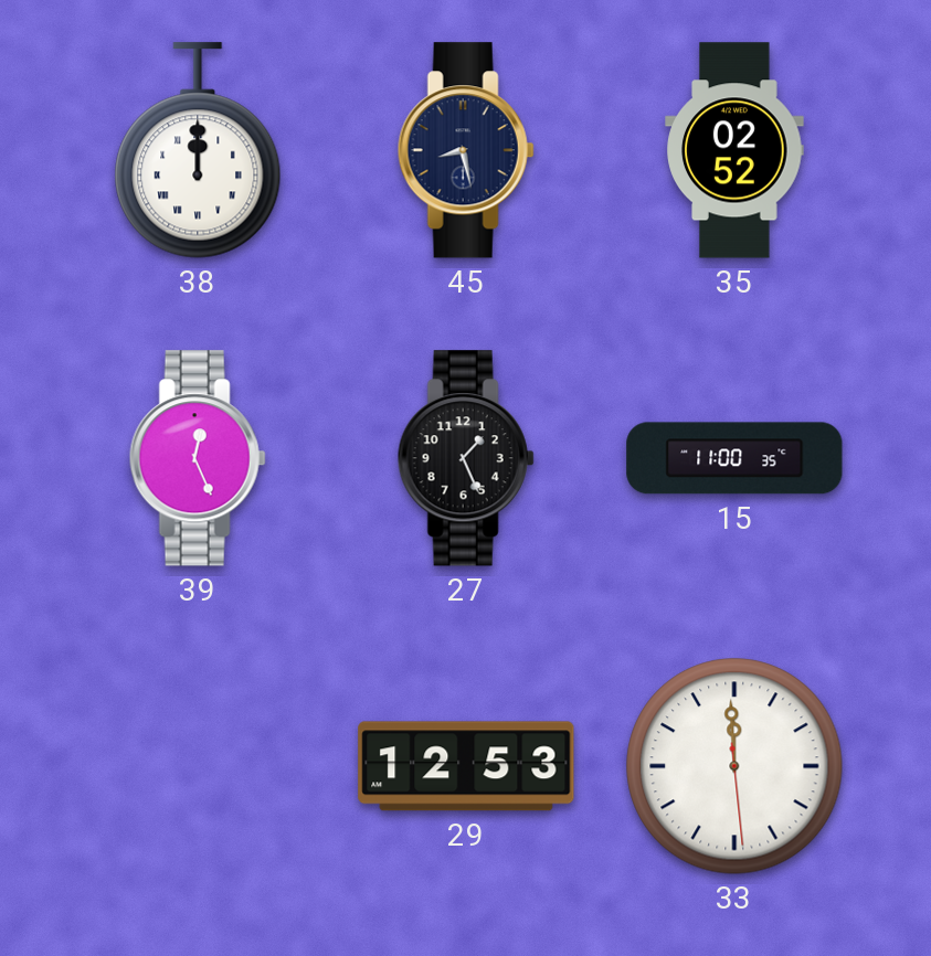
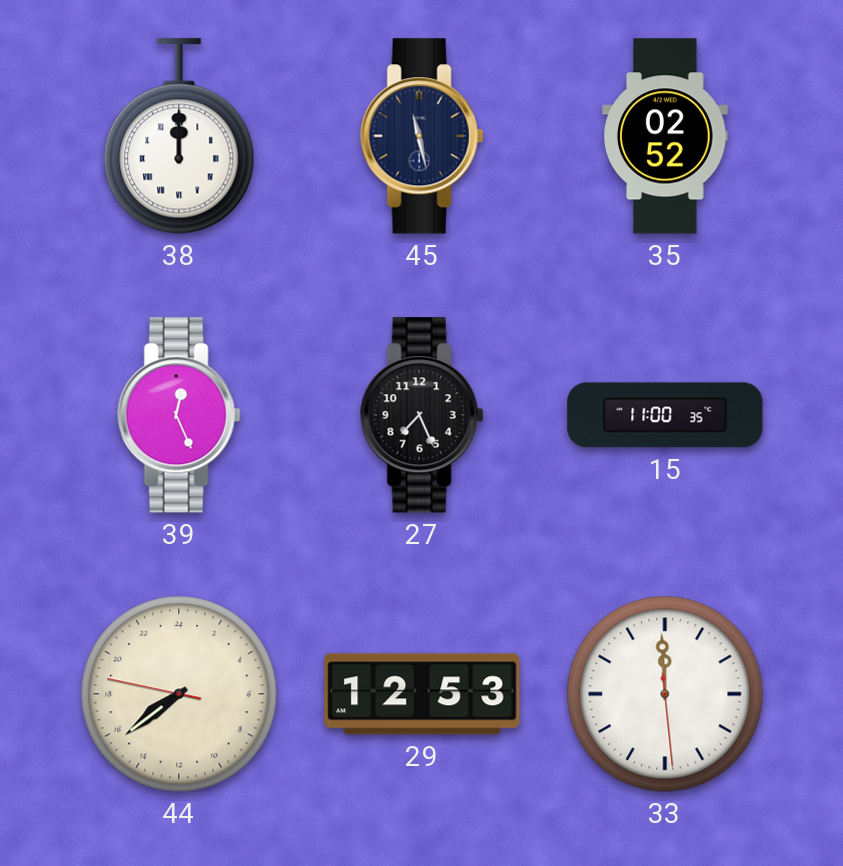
45: 8:28 -> 11:28
27: 1:26 -> 7:26
44: none -> 15:38
